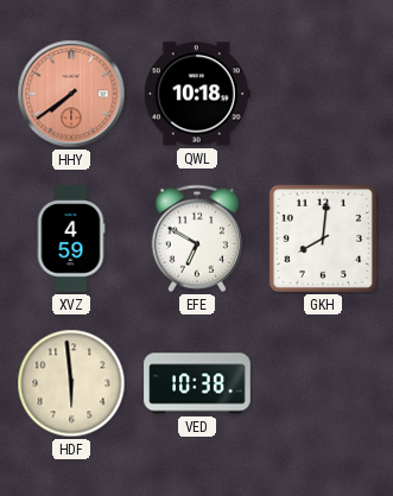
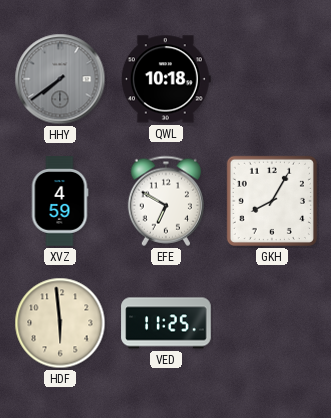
HHY dial: salmon -> grey
GKH: 8:01 -> 8:05
VED: 10:38 -> 11:25
